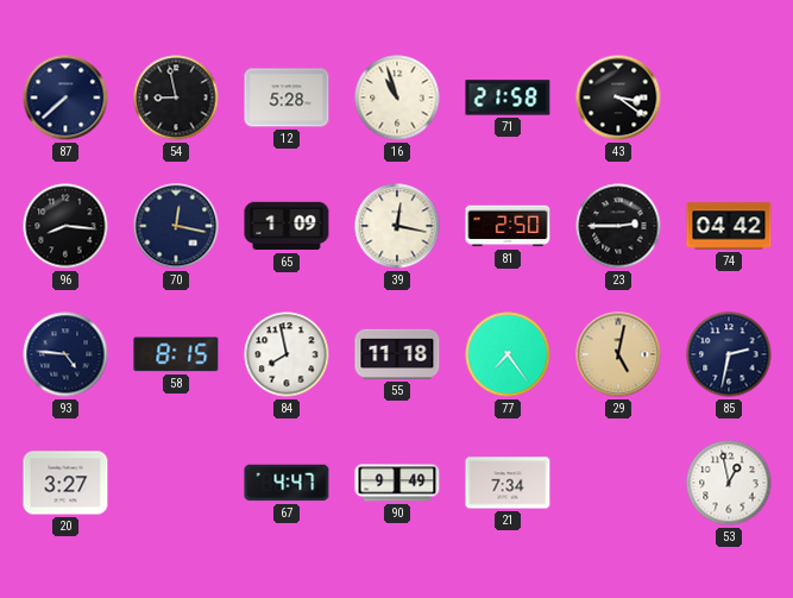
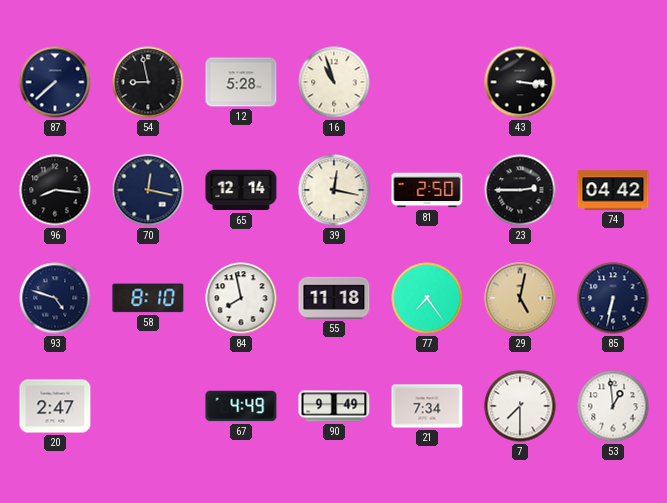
71: 21:58 -> none
43: 3:21 -> 3:16
65: 1:09 -> 12:14
93: 4:46 -> 4:48
58: 8:15 -> 8:10
85: 2:32 -> 6:32
20: 3:27 -> 2:47
67: 4:47 -> 4:49
7: none -> 7:30
53: 12:58 -> 12:59
